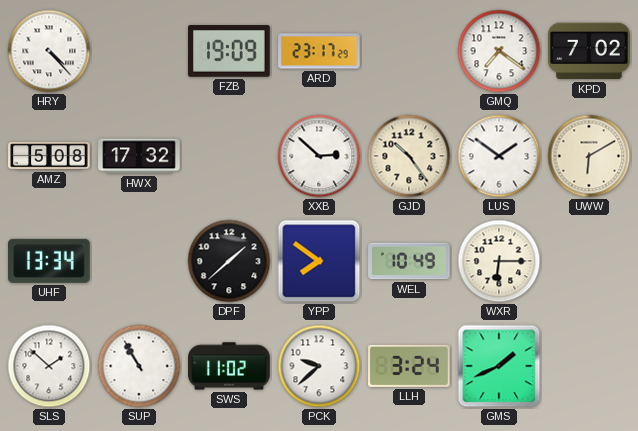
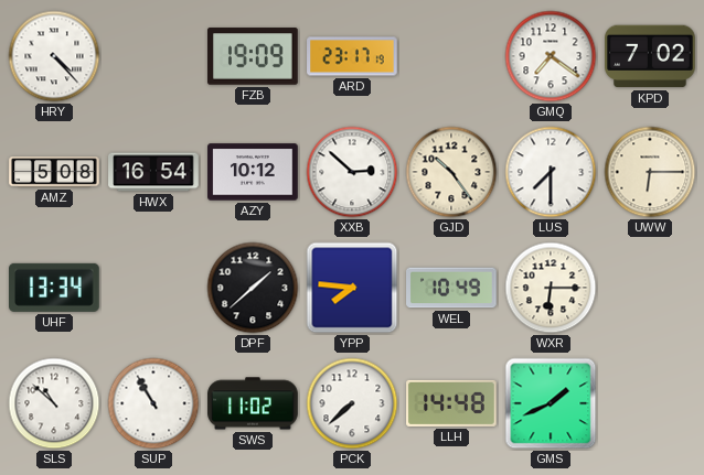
ARD: 23:17:29 -> 23:17:19
HWX: 17:32 -> 16:54
AZY: none -> 10:12
LUS: 1:51 -> 7:30
UWW: 6:10 -> 6:15
YPP: 7:51 -> 7:46
SLS: 1:52 -> 10:52
PCK: 9:38 -> 7:38
LLH: 3:24 -> 14:48
